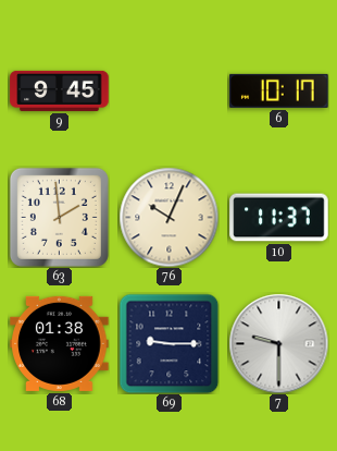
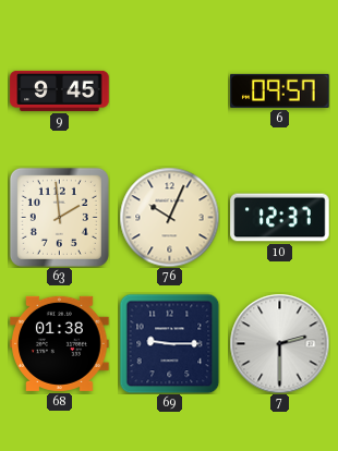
6: 10:17 -> 09:57
10: 11:37 -> 12:37
7: 9:30 -> 2:30
